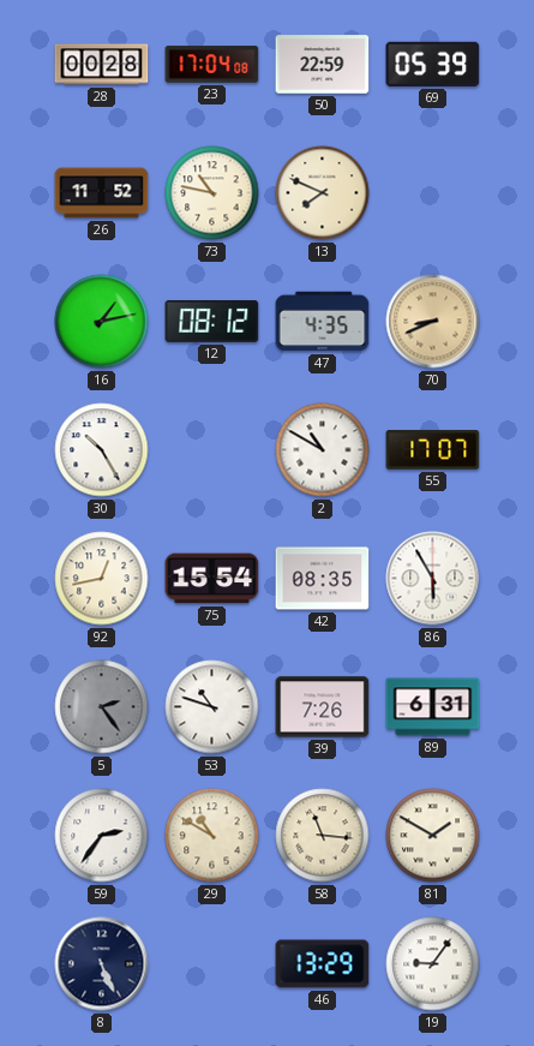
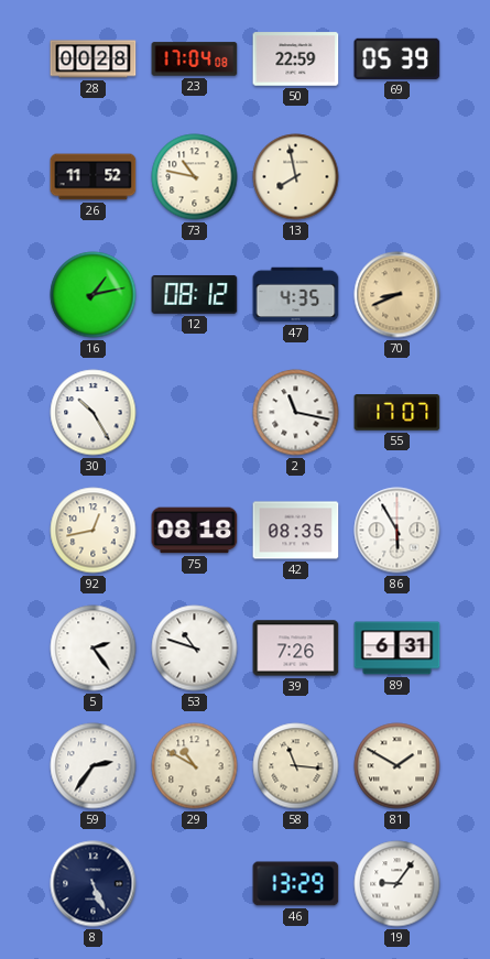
13: 7:49 -> 7:58
2: 10:50 -> 11:17
75: 15:54 -> 08:18
5 dial: grey -> white
